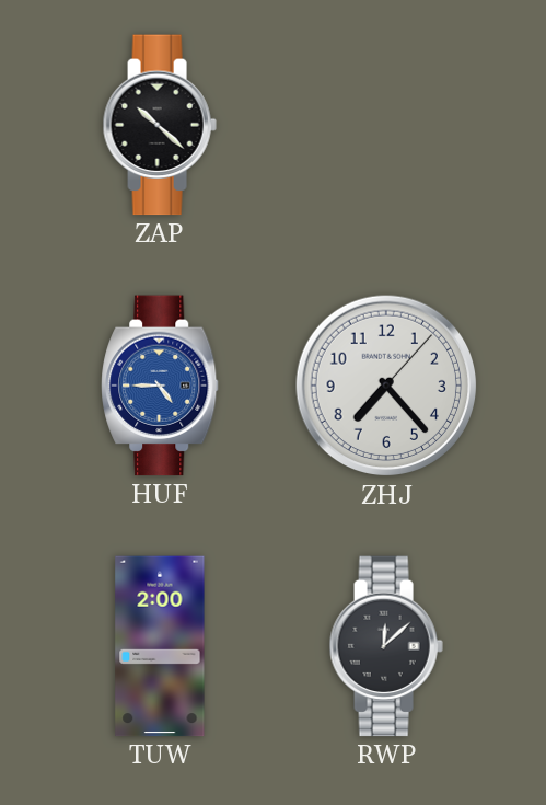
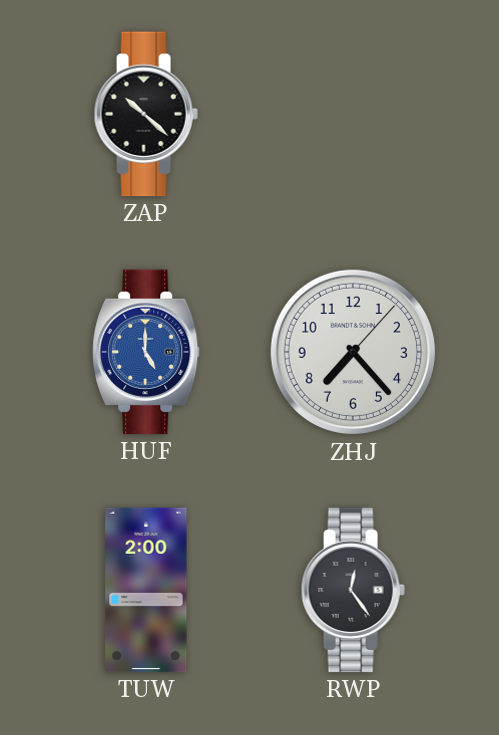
HUF: 4:45 -> 5:00
RWP: 12:08 -> 12:24
